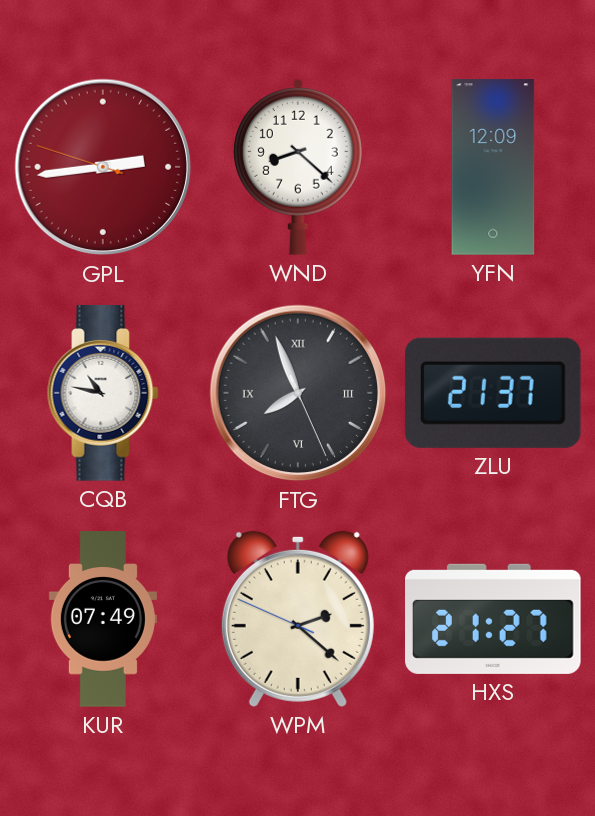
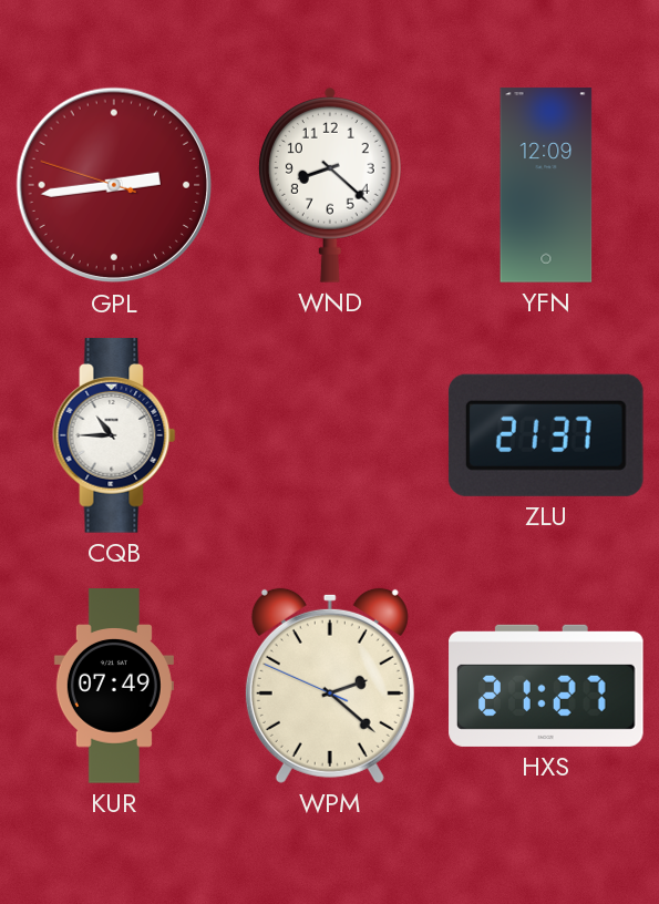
CQB: 10:47 -> 10:45
FTG: 7:56 -> none
